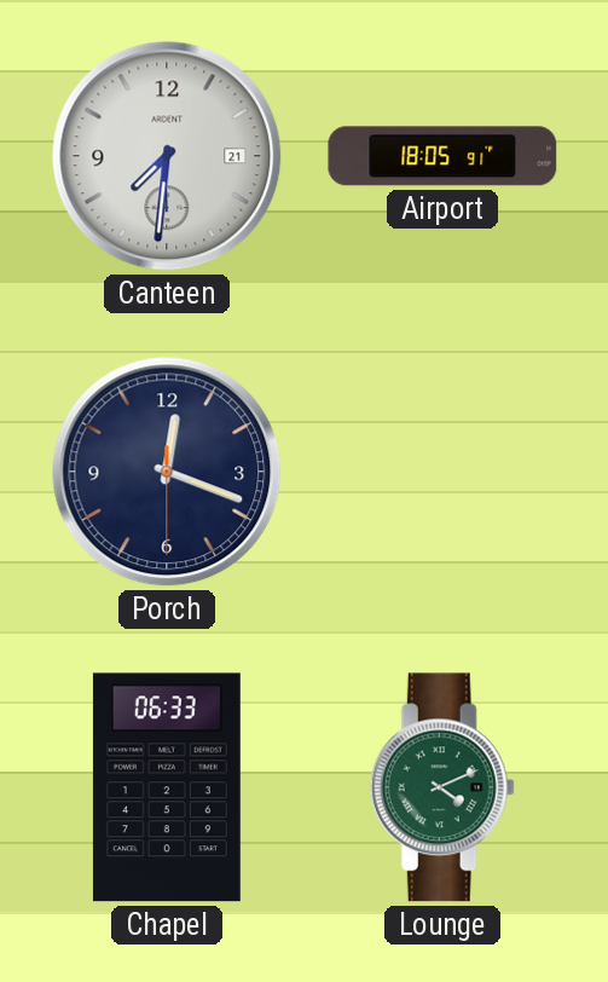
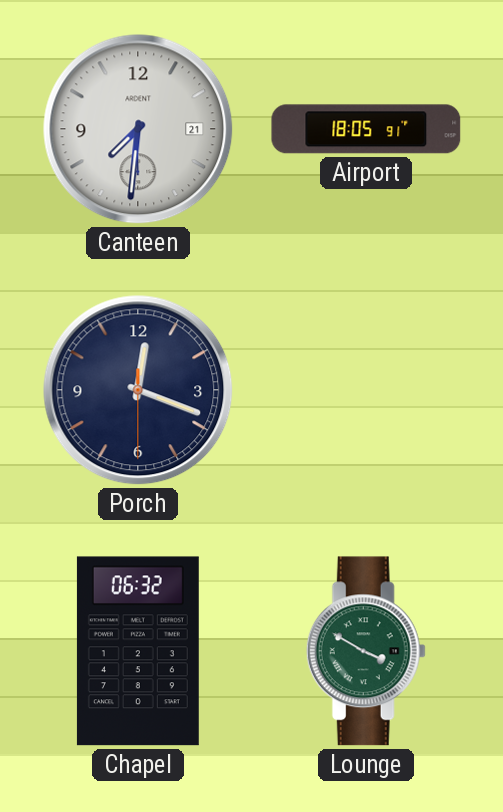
Chapel: 06:33 -> 06:32
Lounge: 4:11 -> 3:50
